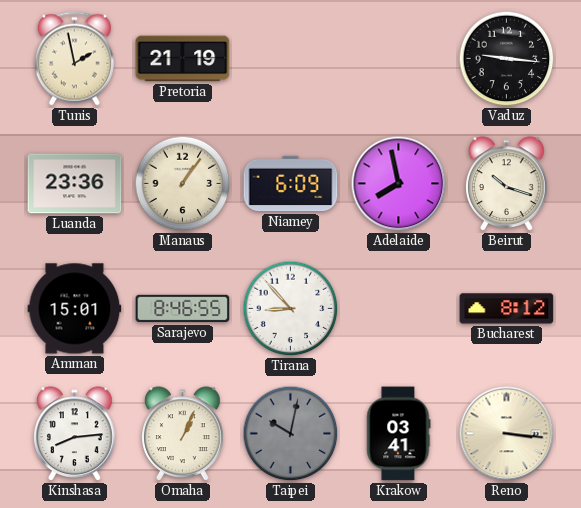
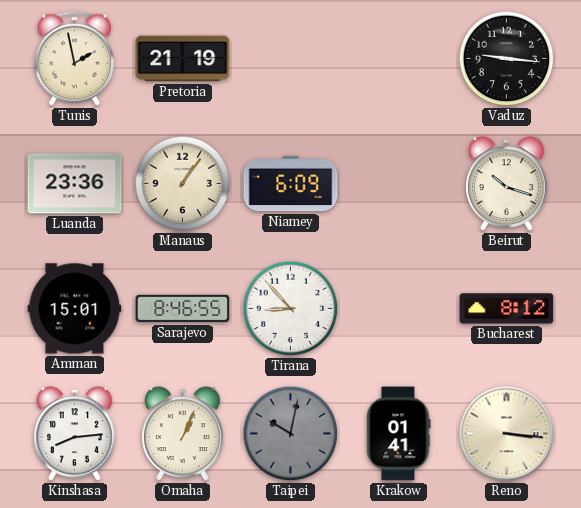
Adelaide: 7:58 -> none
Krakow: 03:41 -> 01:41
